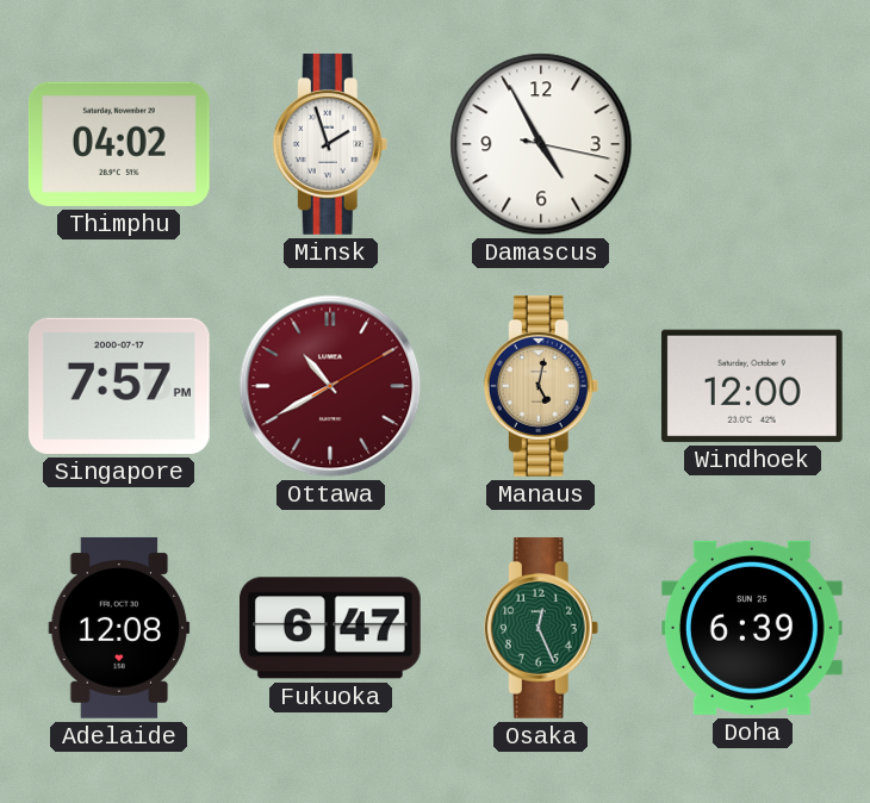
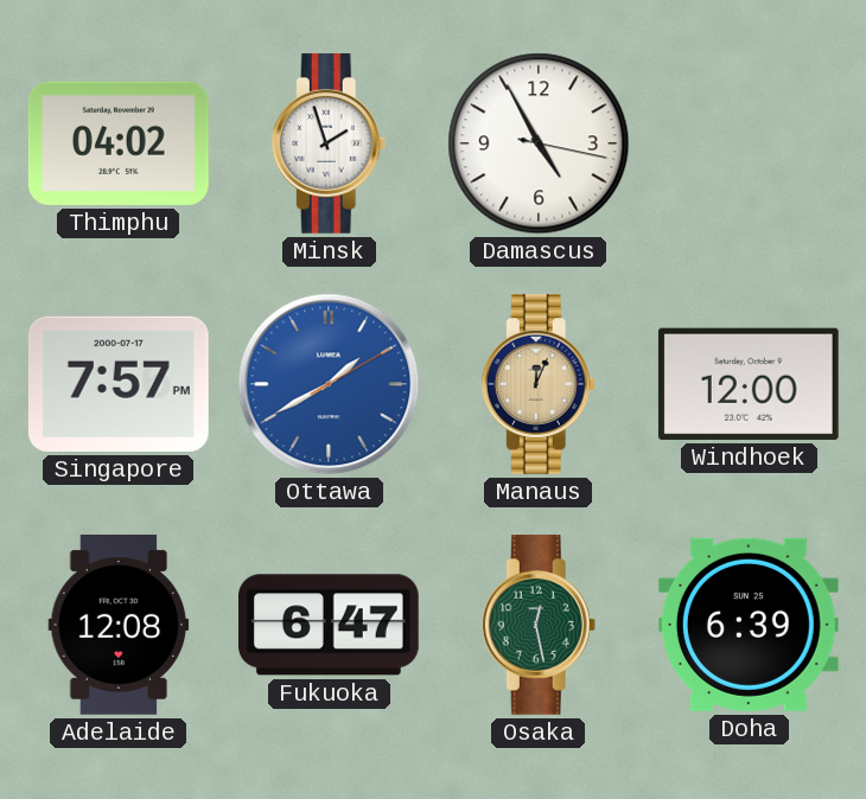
Ottawa: 10:40 -> 1:40
Ottawa dial: burgundy -> blue
Manaus: 5:02 -> 12:04
Osaka: 12:26 -> 12:28
